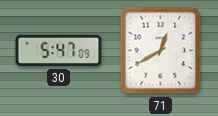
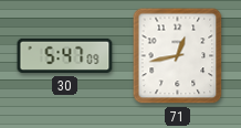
71: 12:40 -> 12:43
